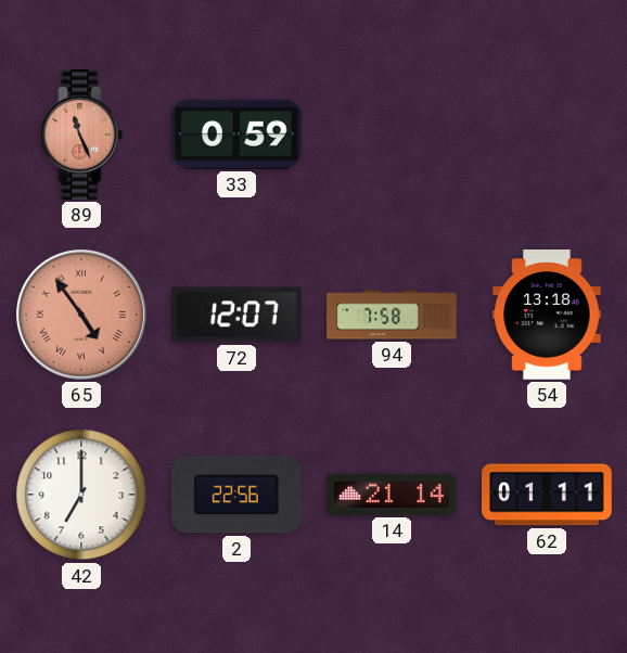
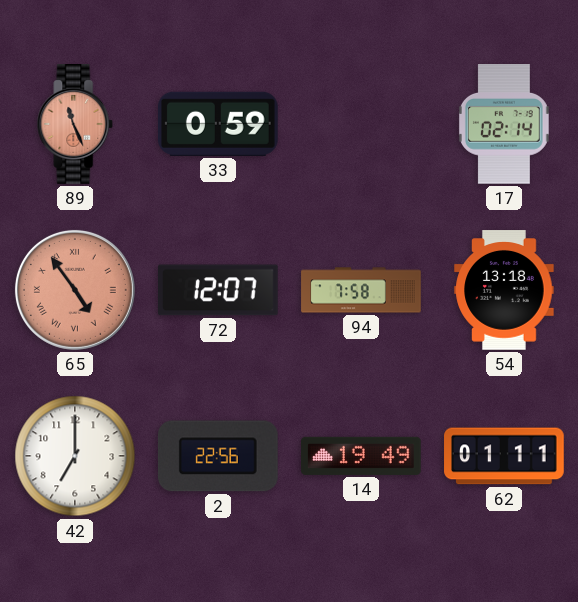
17: none -> 02:14
14: 21:14 -> 19:49
